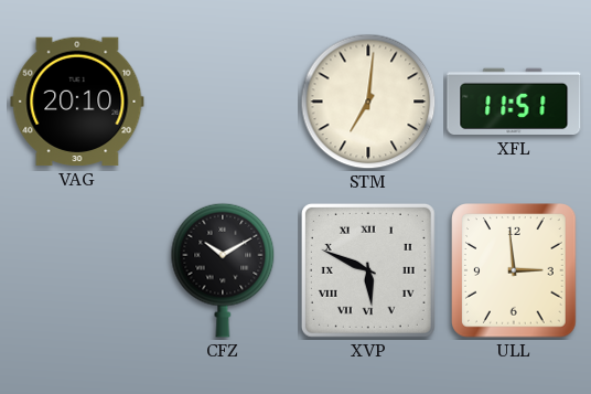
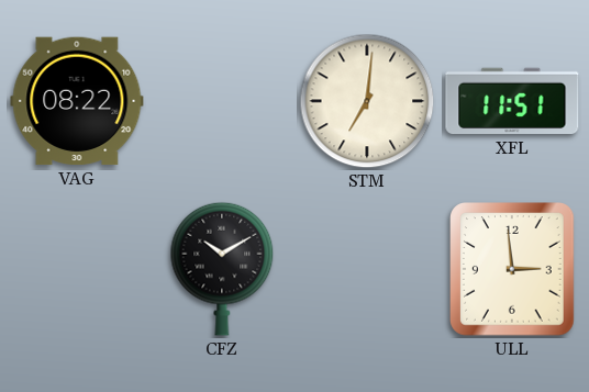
VAG: 20:10 -> 08:22
XVP: 5:49 -> none
